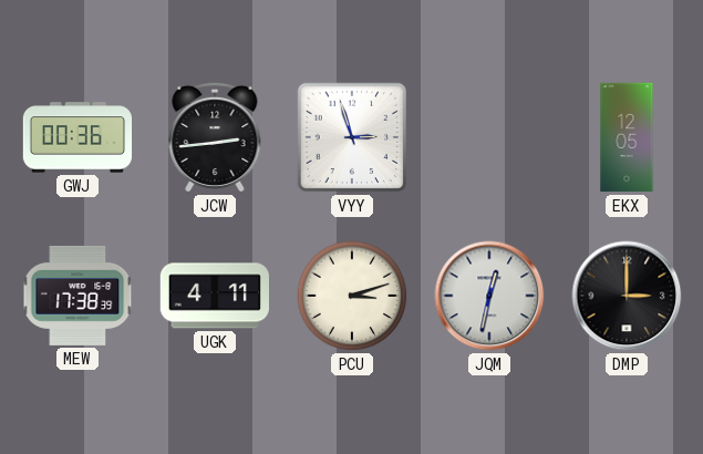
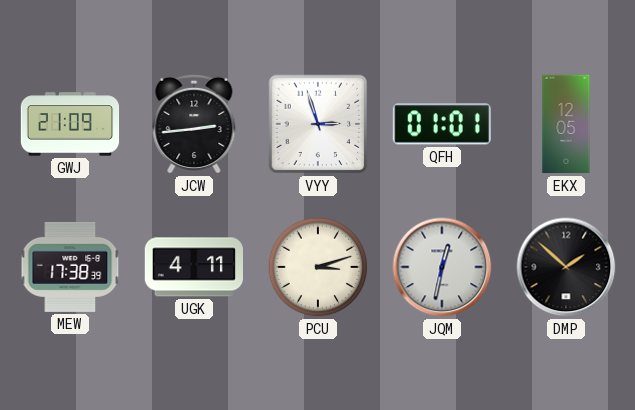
GWJ: 00:36 -> 21:09
QFH: none -> 01:01
DMP: 3:00 -> 1:52
